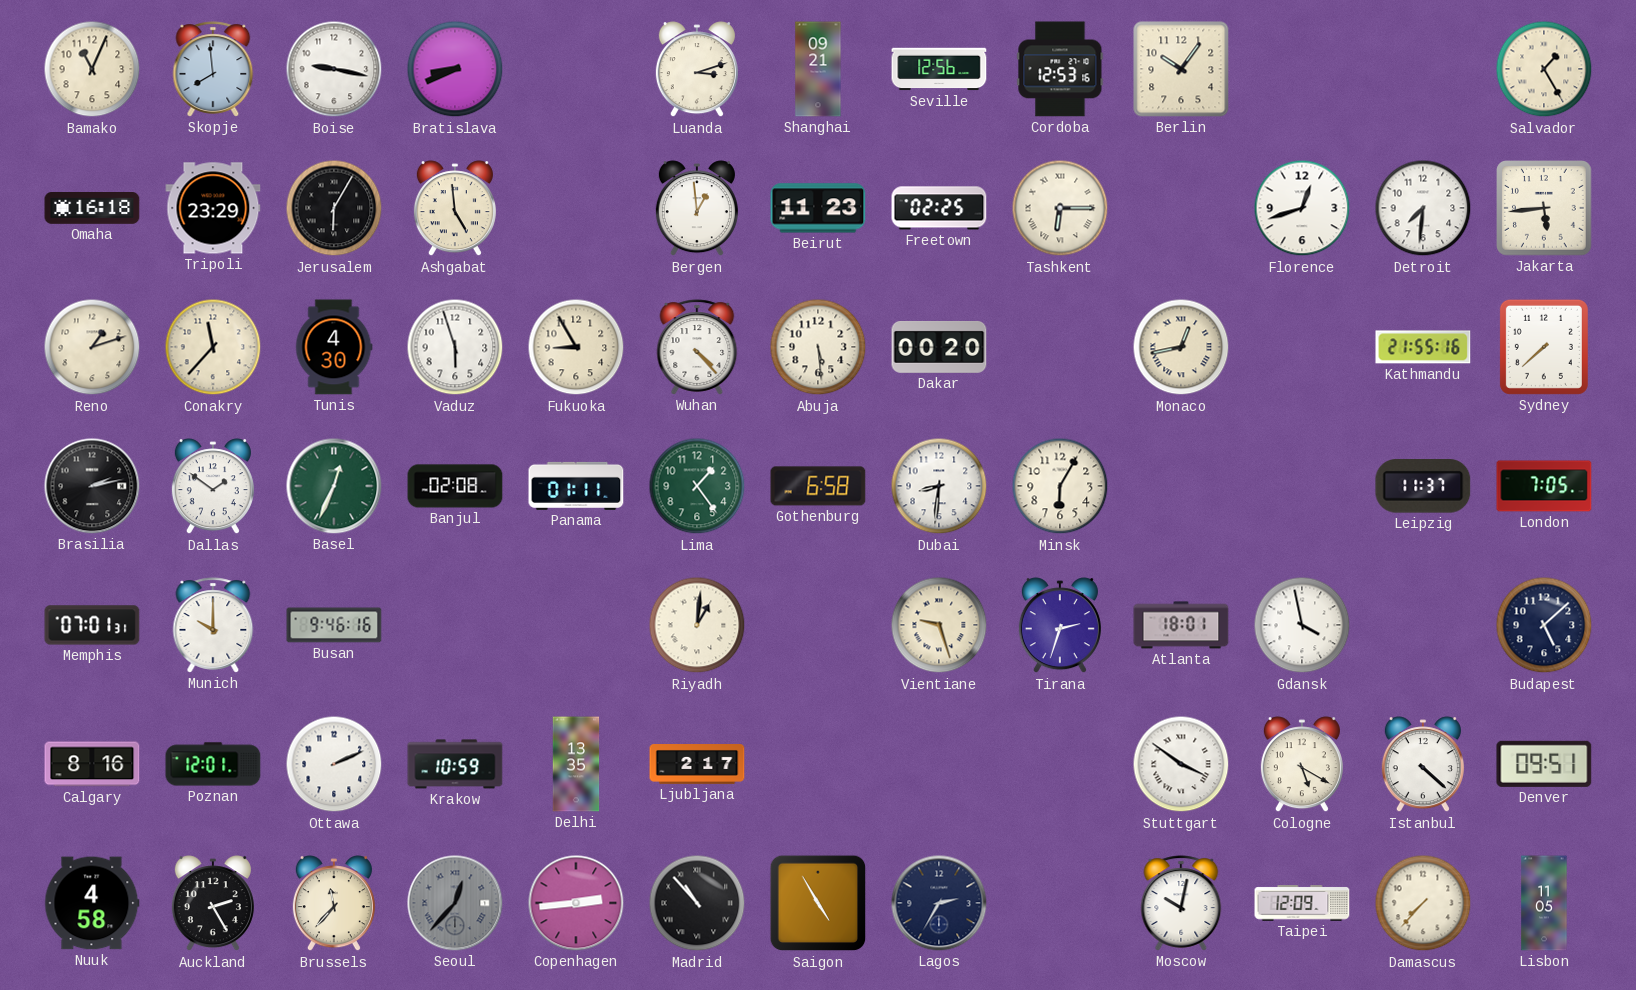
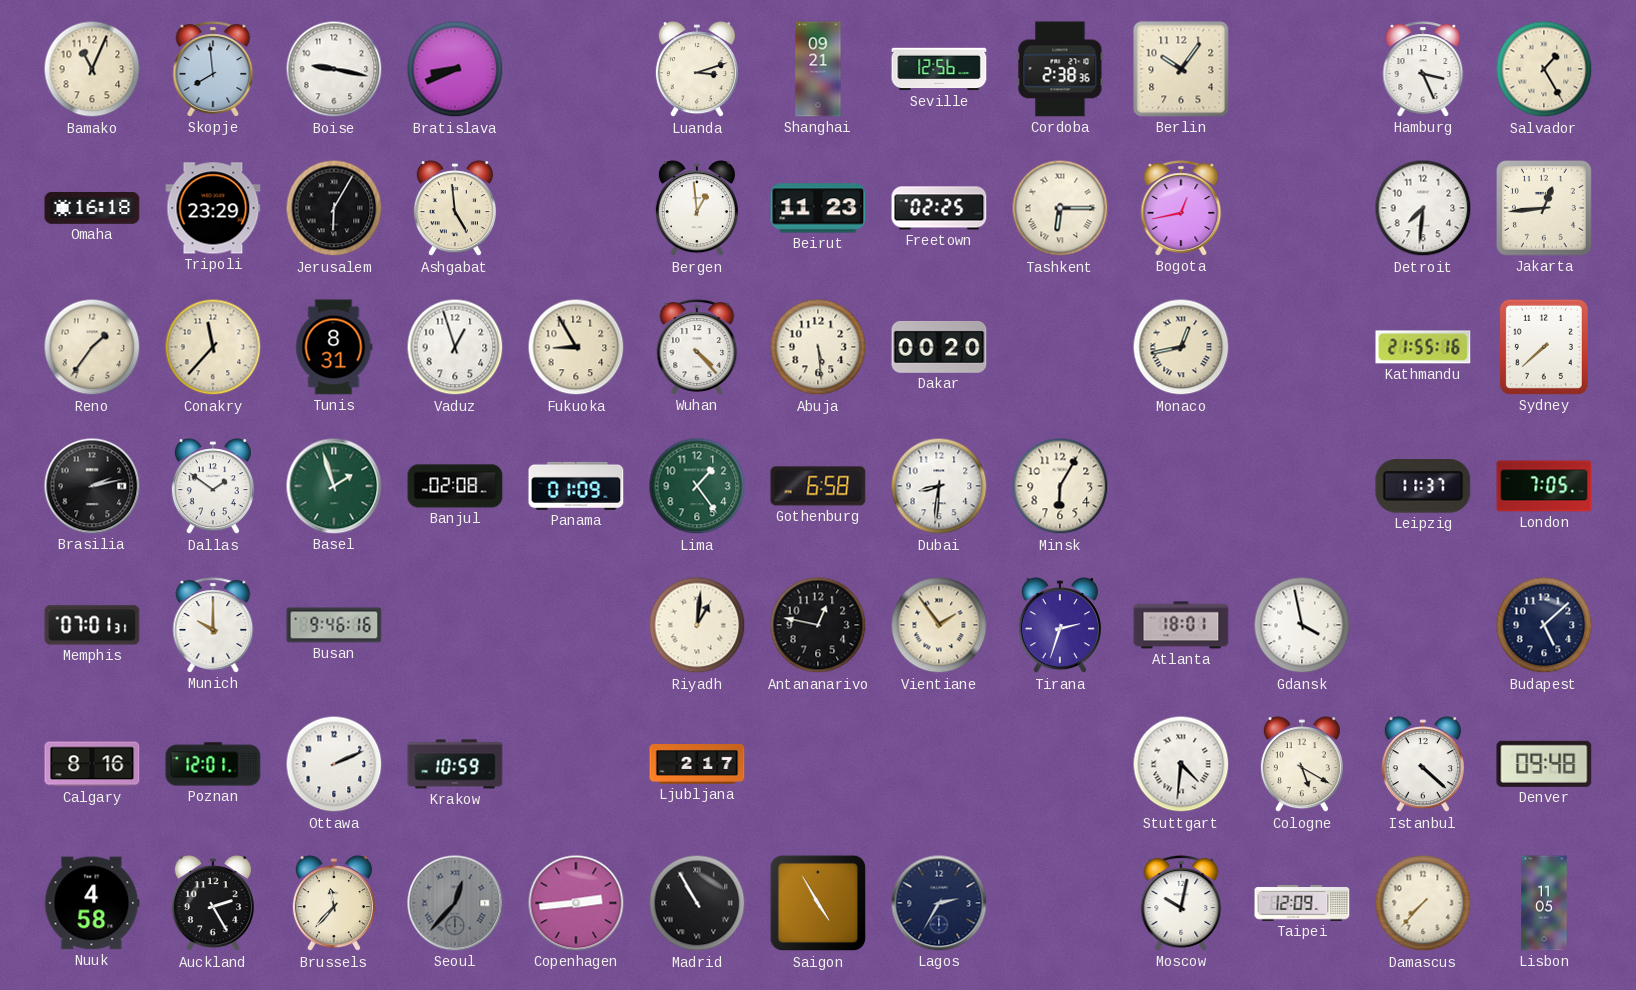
Cordoba: 12:53 -> 2:38
Hamburg: none -> 3:26
Bogota: none -> 12:43
Florence: 12:42 -> none
Jakarta: 5:44 -> 12:44
Reno: 1:12 -> 1:36
Tunis: 4:30 -> 8:31
Vaduz: 5:57 -> 12:57
Basel: 12:34 -> 1:57
Panama: 01:11 -> 01:09
Antananarivo: none -> 12:47
Vientiane: 9:27 -> 1:54
Delhi: 13:35 -> none
Stuttgart: 3:51 -> 4:31
Denver: 09:51 -> 09:48
Madrid: 10:53 -> 10:55
